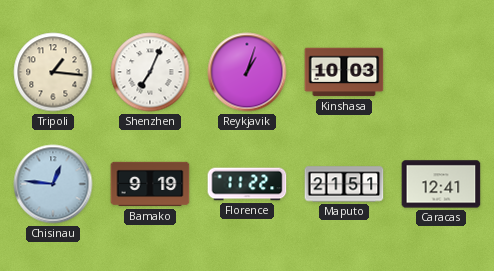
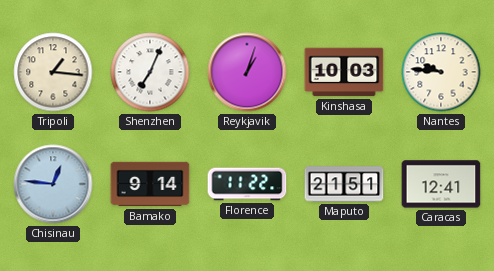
Nantes: none -> 9:46
Bamako: 9:19 -> 9:14
